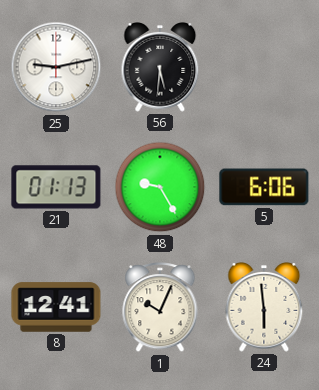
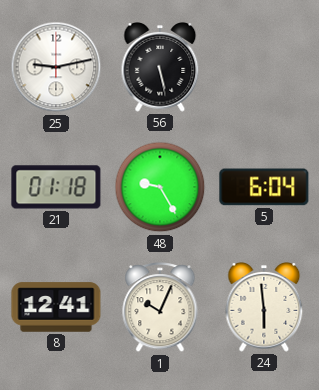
56: 5:31 -> 5:28
21: 01:13 -> 01:18
5: 6:06 -> 6:04
